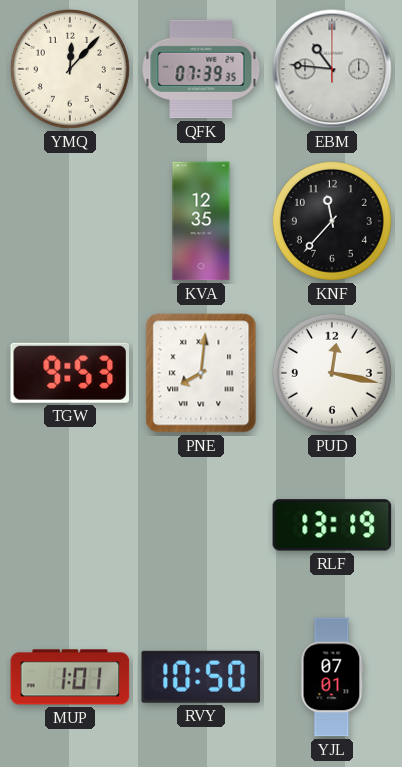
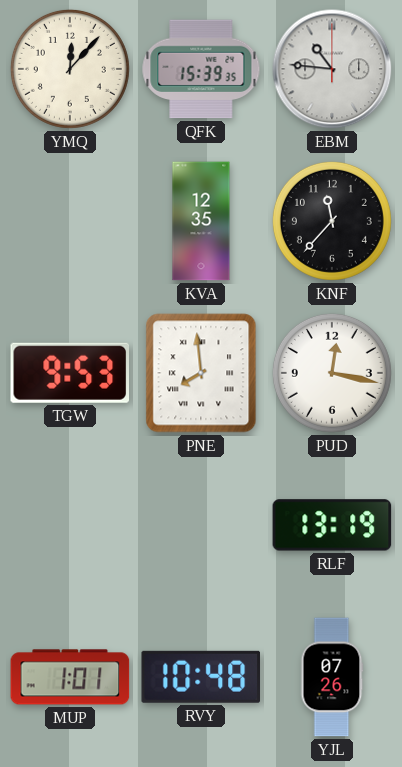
QFK: 07:39 -> 15:39
PNE: 8:01 -> 7:59
RVY: 10:50 -> 10:48
YJL: 07:01 -> 07:26
